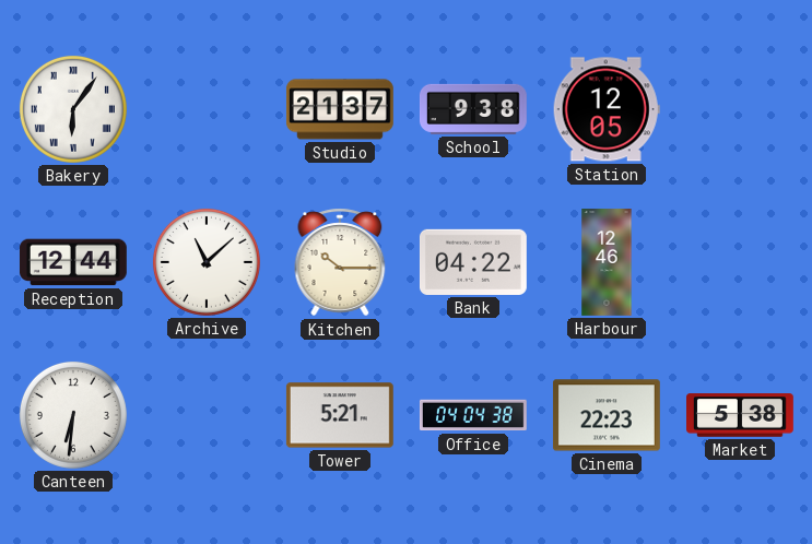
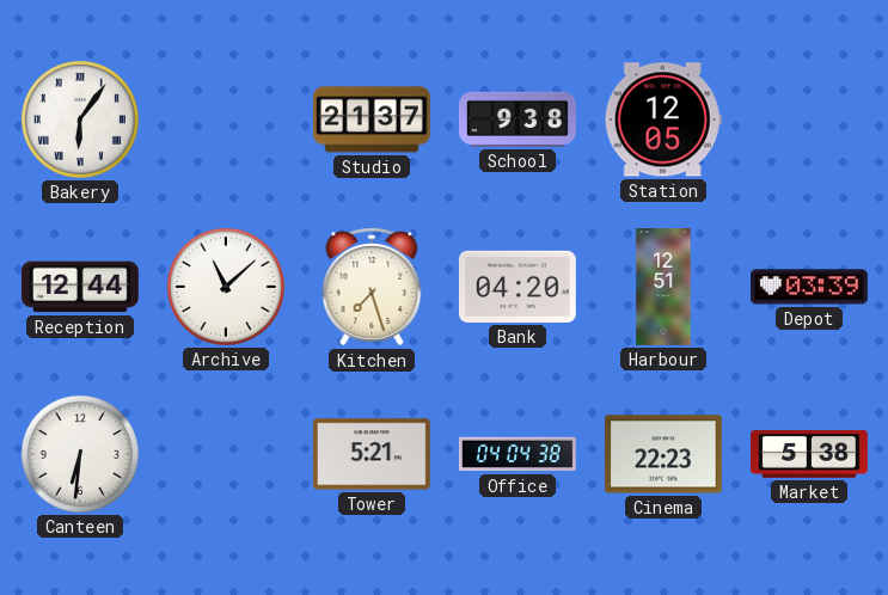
Kitchen: 10:15 -> 7:27
Bank: 04:22 -> 04:20
Harbour: 12:46 -> 12:51
Depot: none -> 03:39
